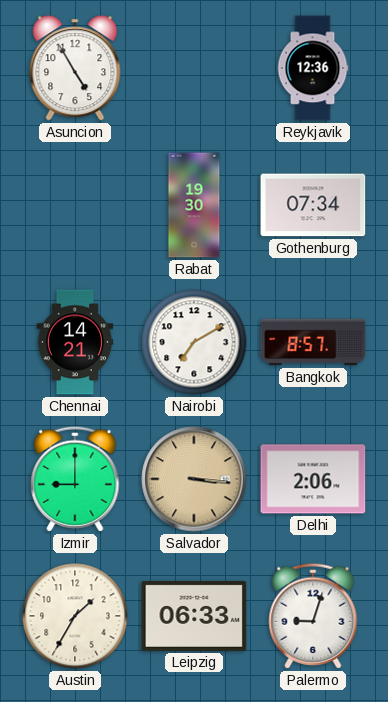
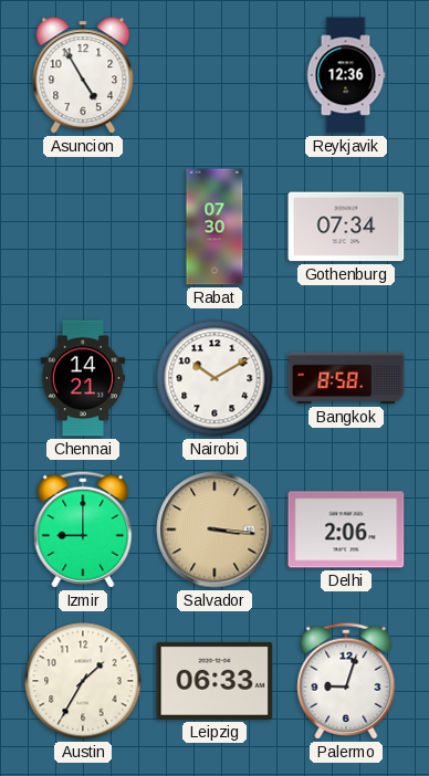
Rabat: 19:30 -> 07:30
Nairobi: 7:10 -> 10:10
Bangkok: 8:57 -> 8:58
